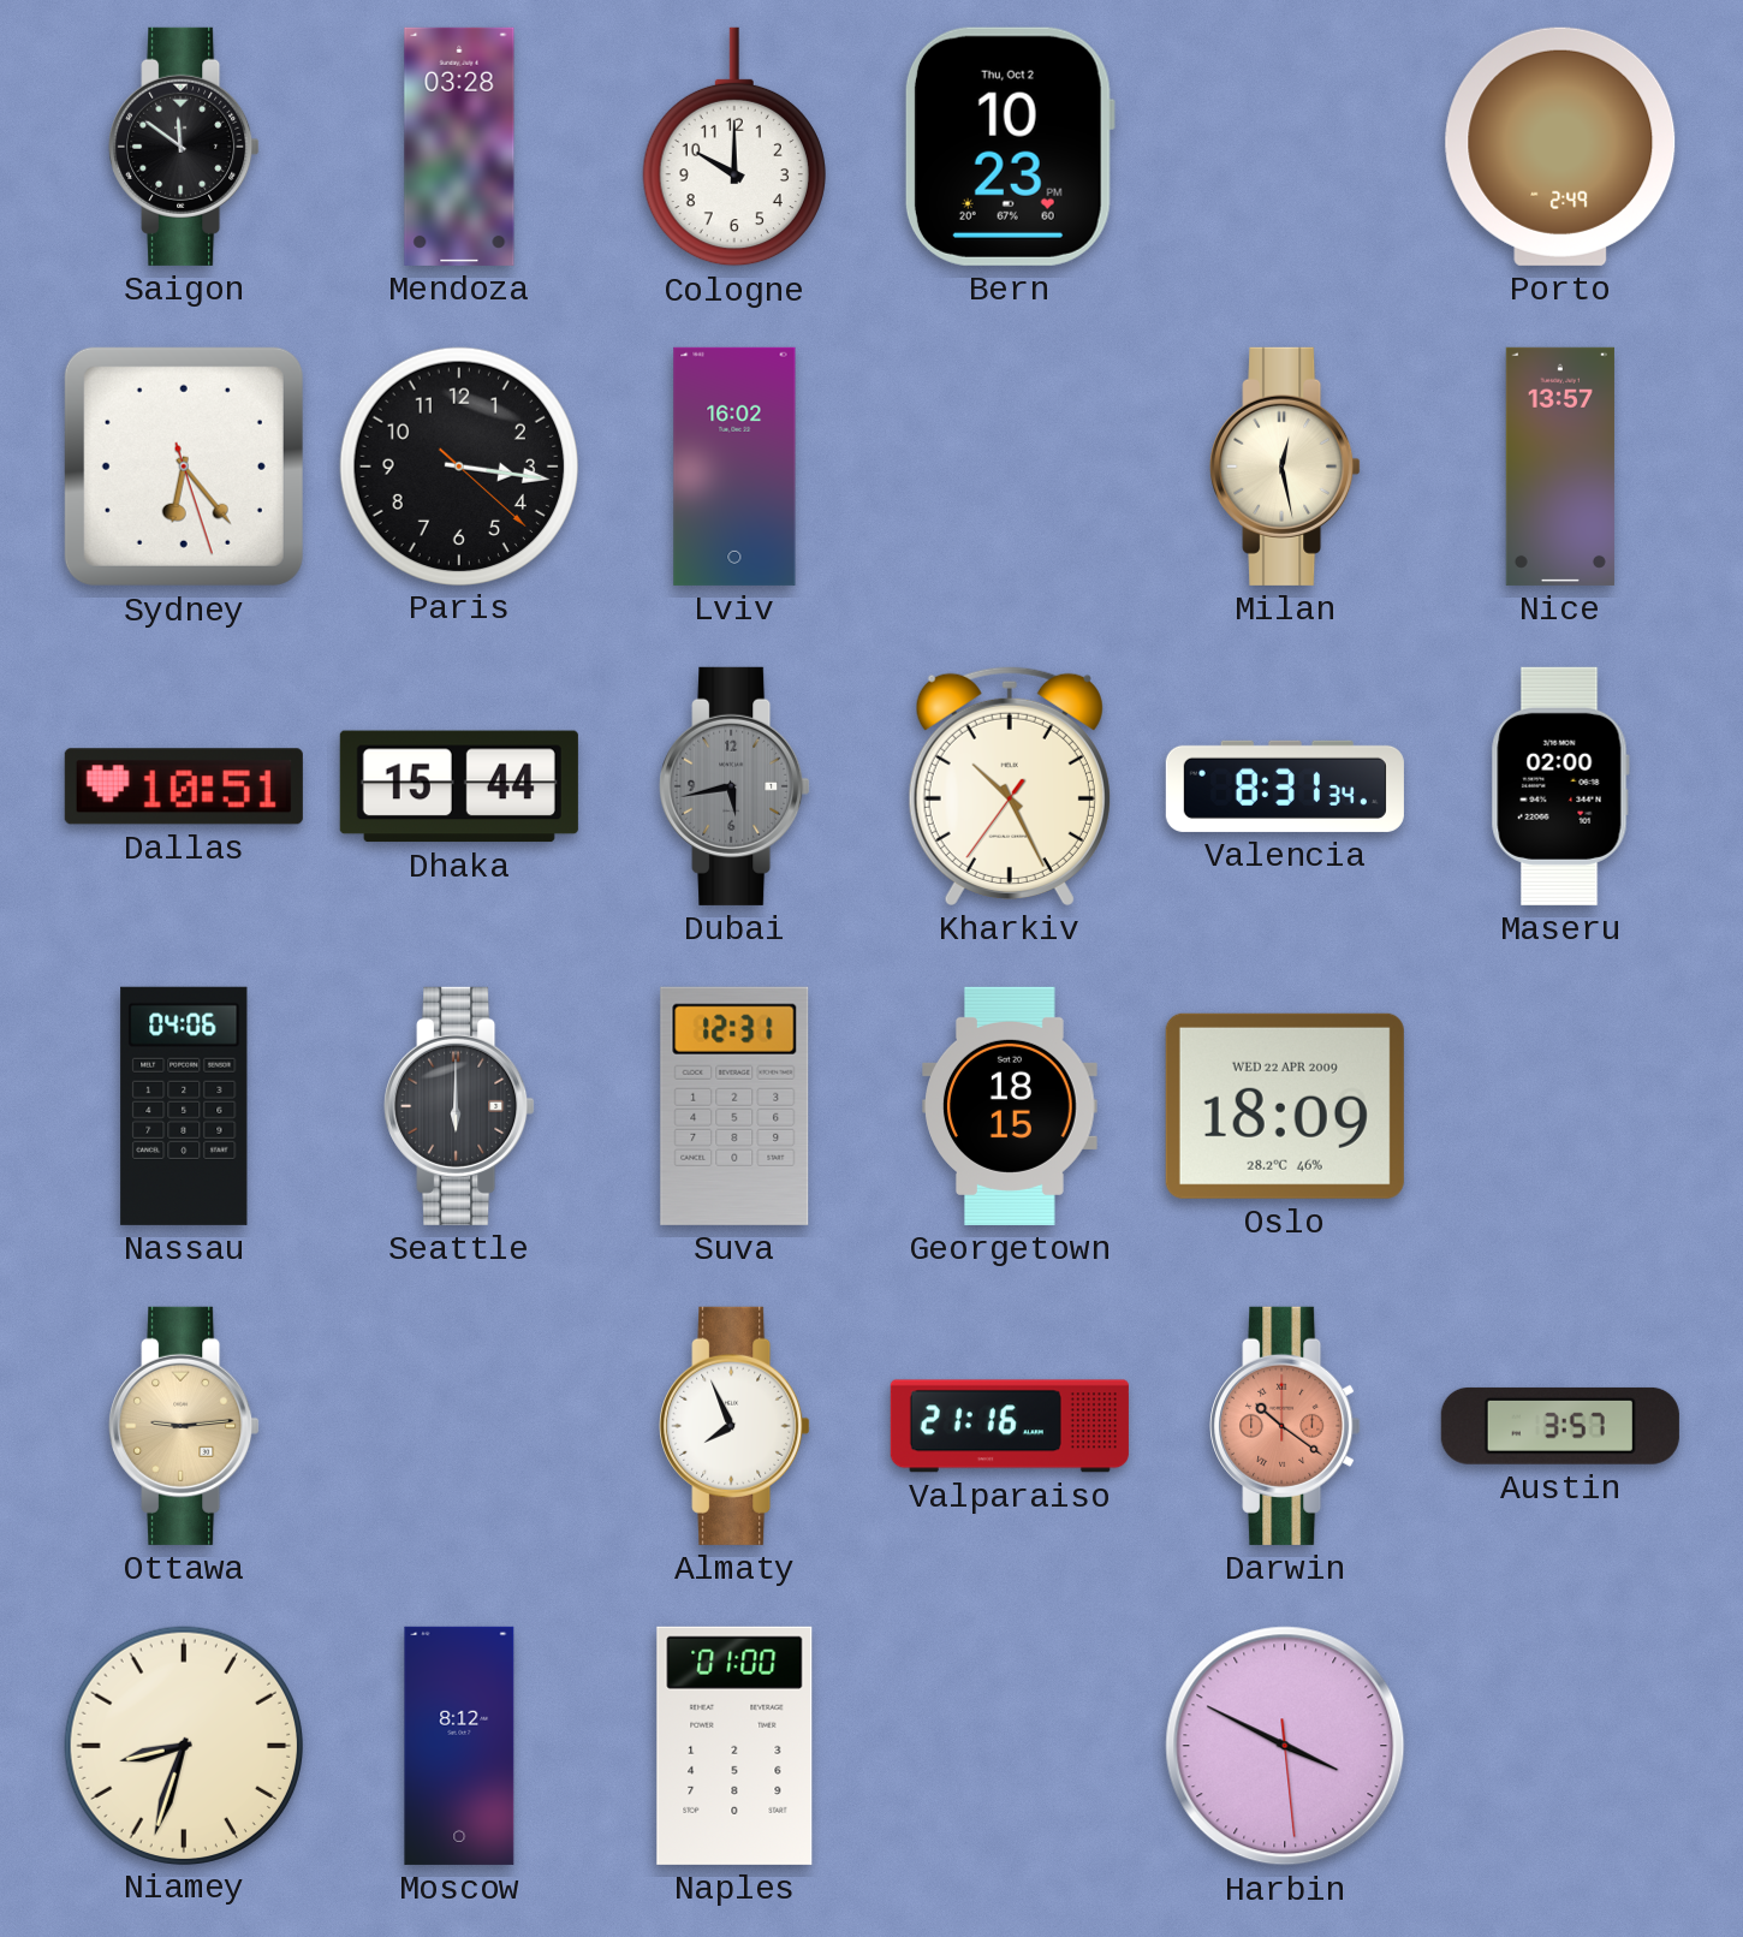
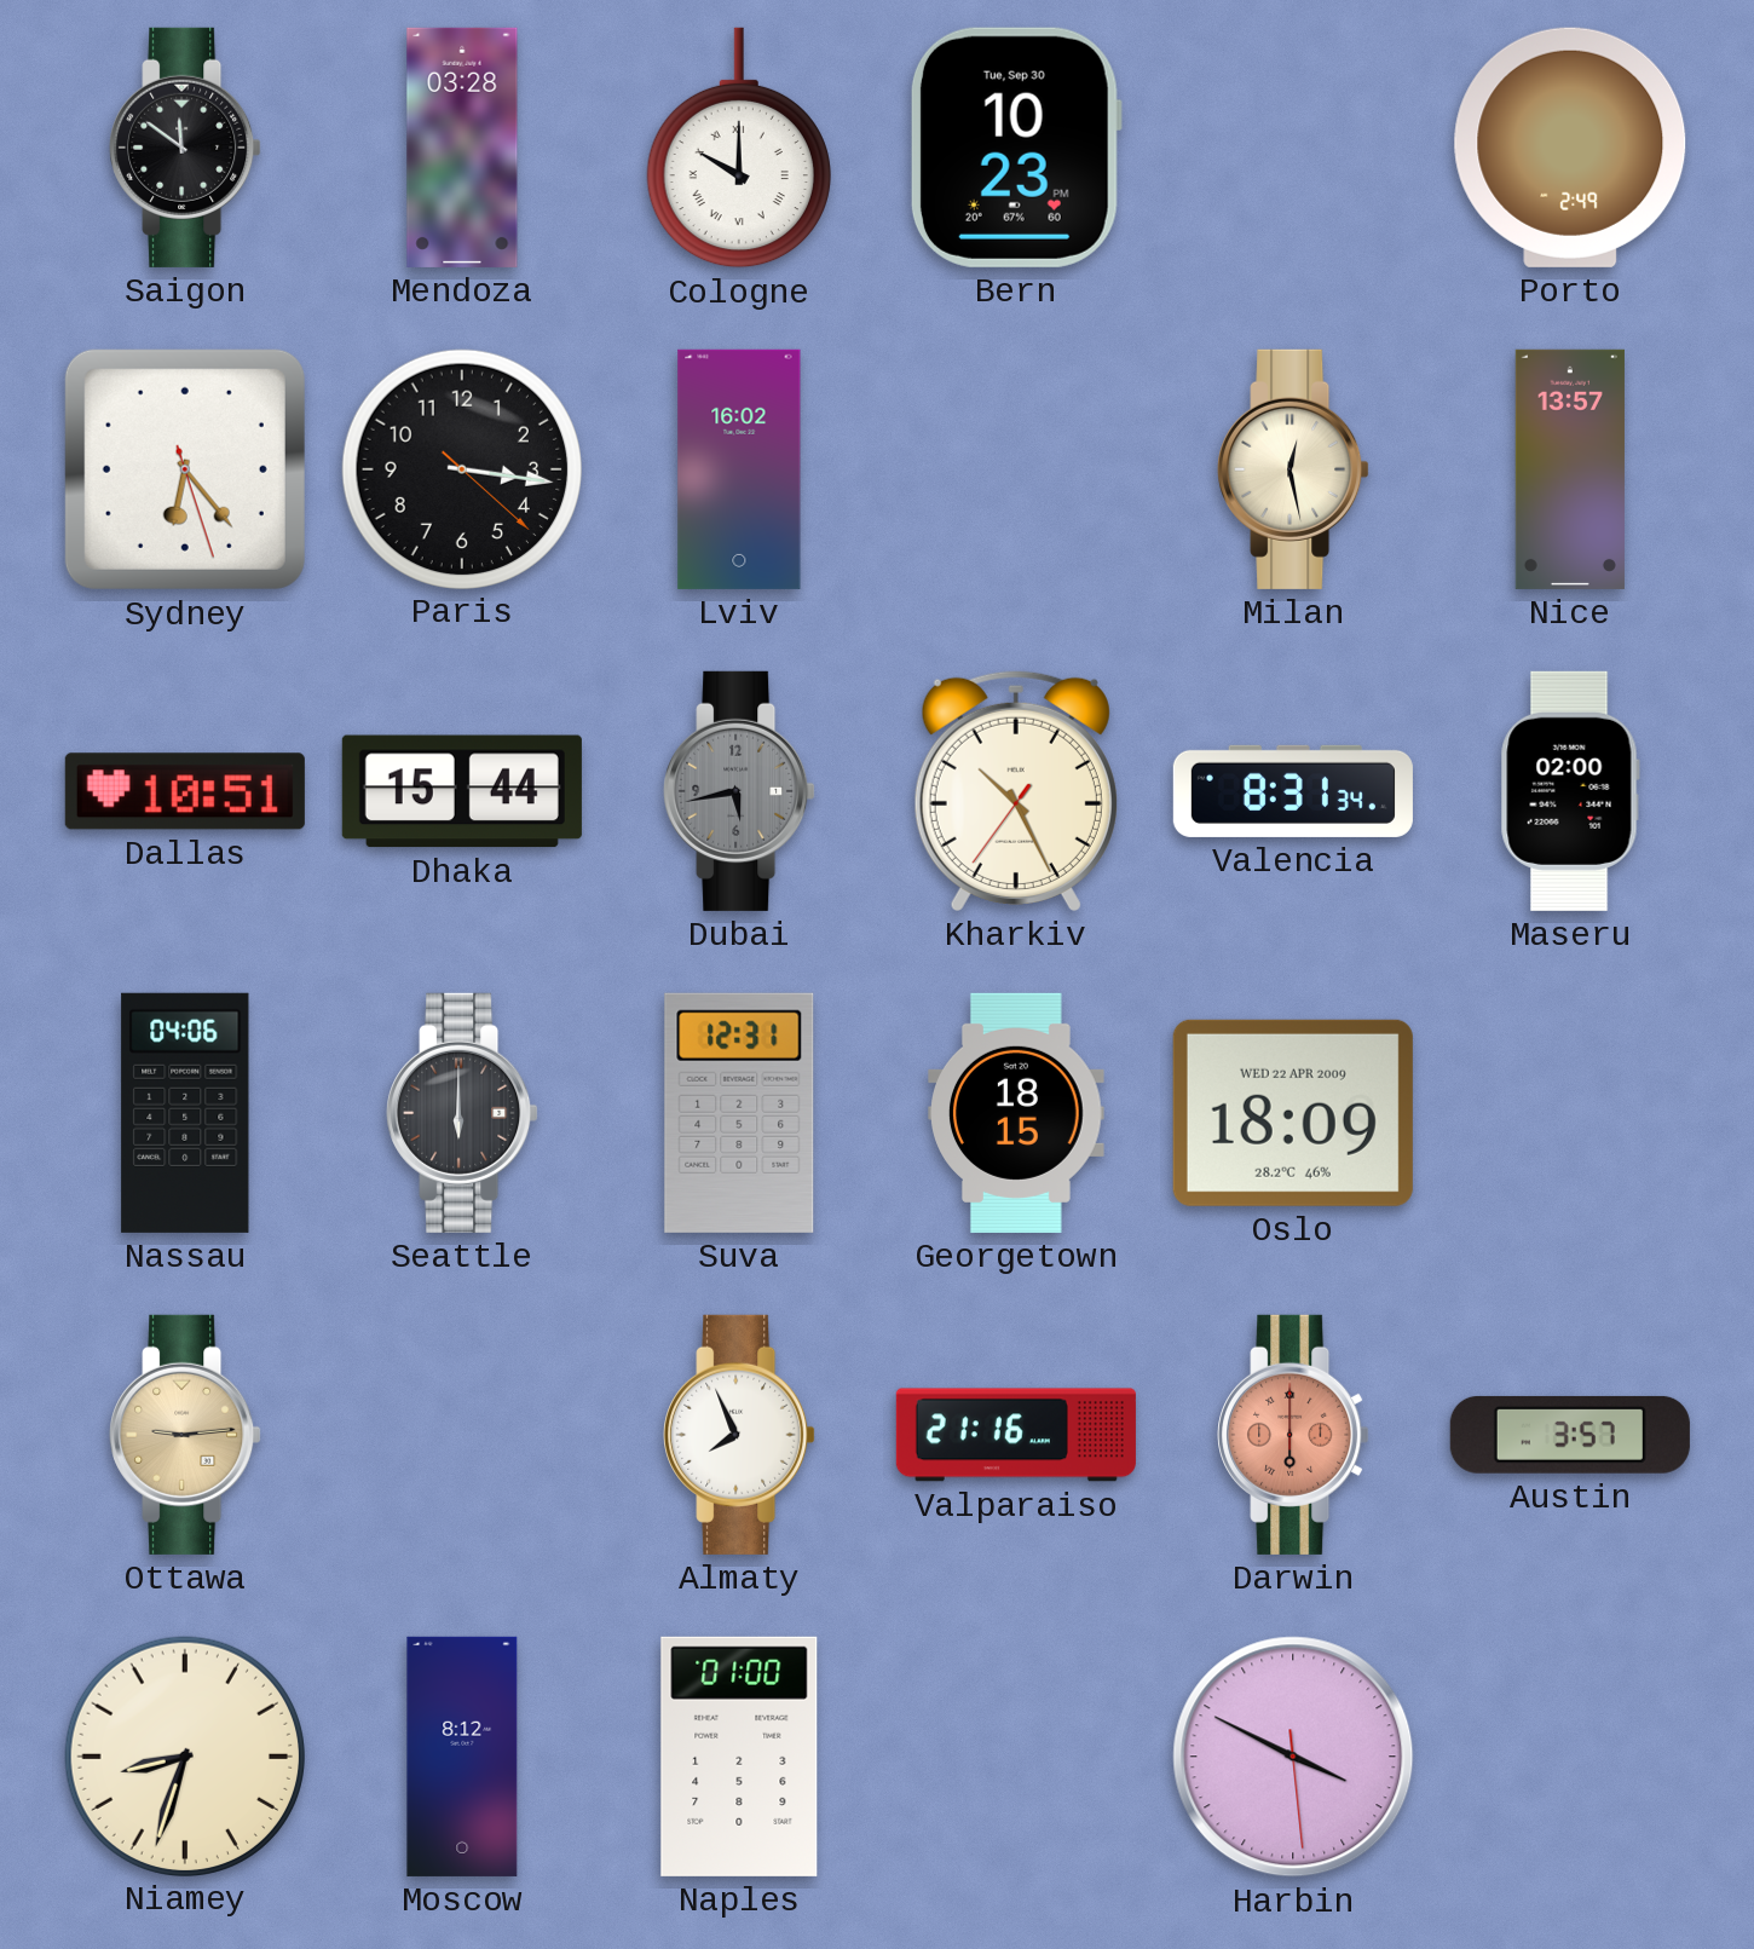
Cologne numerals: Arabic -> Roman
Bern date: Thu, Oct 2 -> Tue, Sep 30
Darwin: 10:21 -> 6:00
